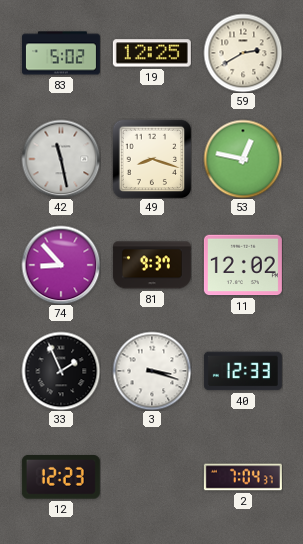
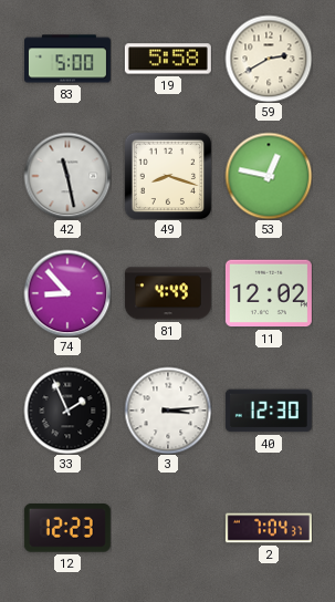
83: 5:02 -> 5:00
19: 12:25 -> 5:58
81: 9:37 -> 4:49
3: 3:18 -> 3:14
40: 12:33 -> 12:30
